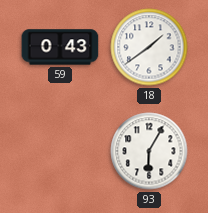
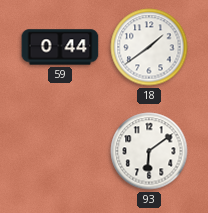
59: 0:43 -> 0:44
93: 6:05 -> 6:09
